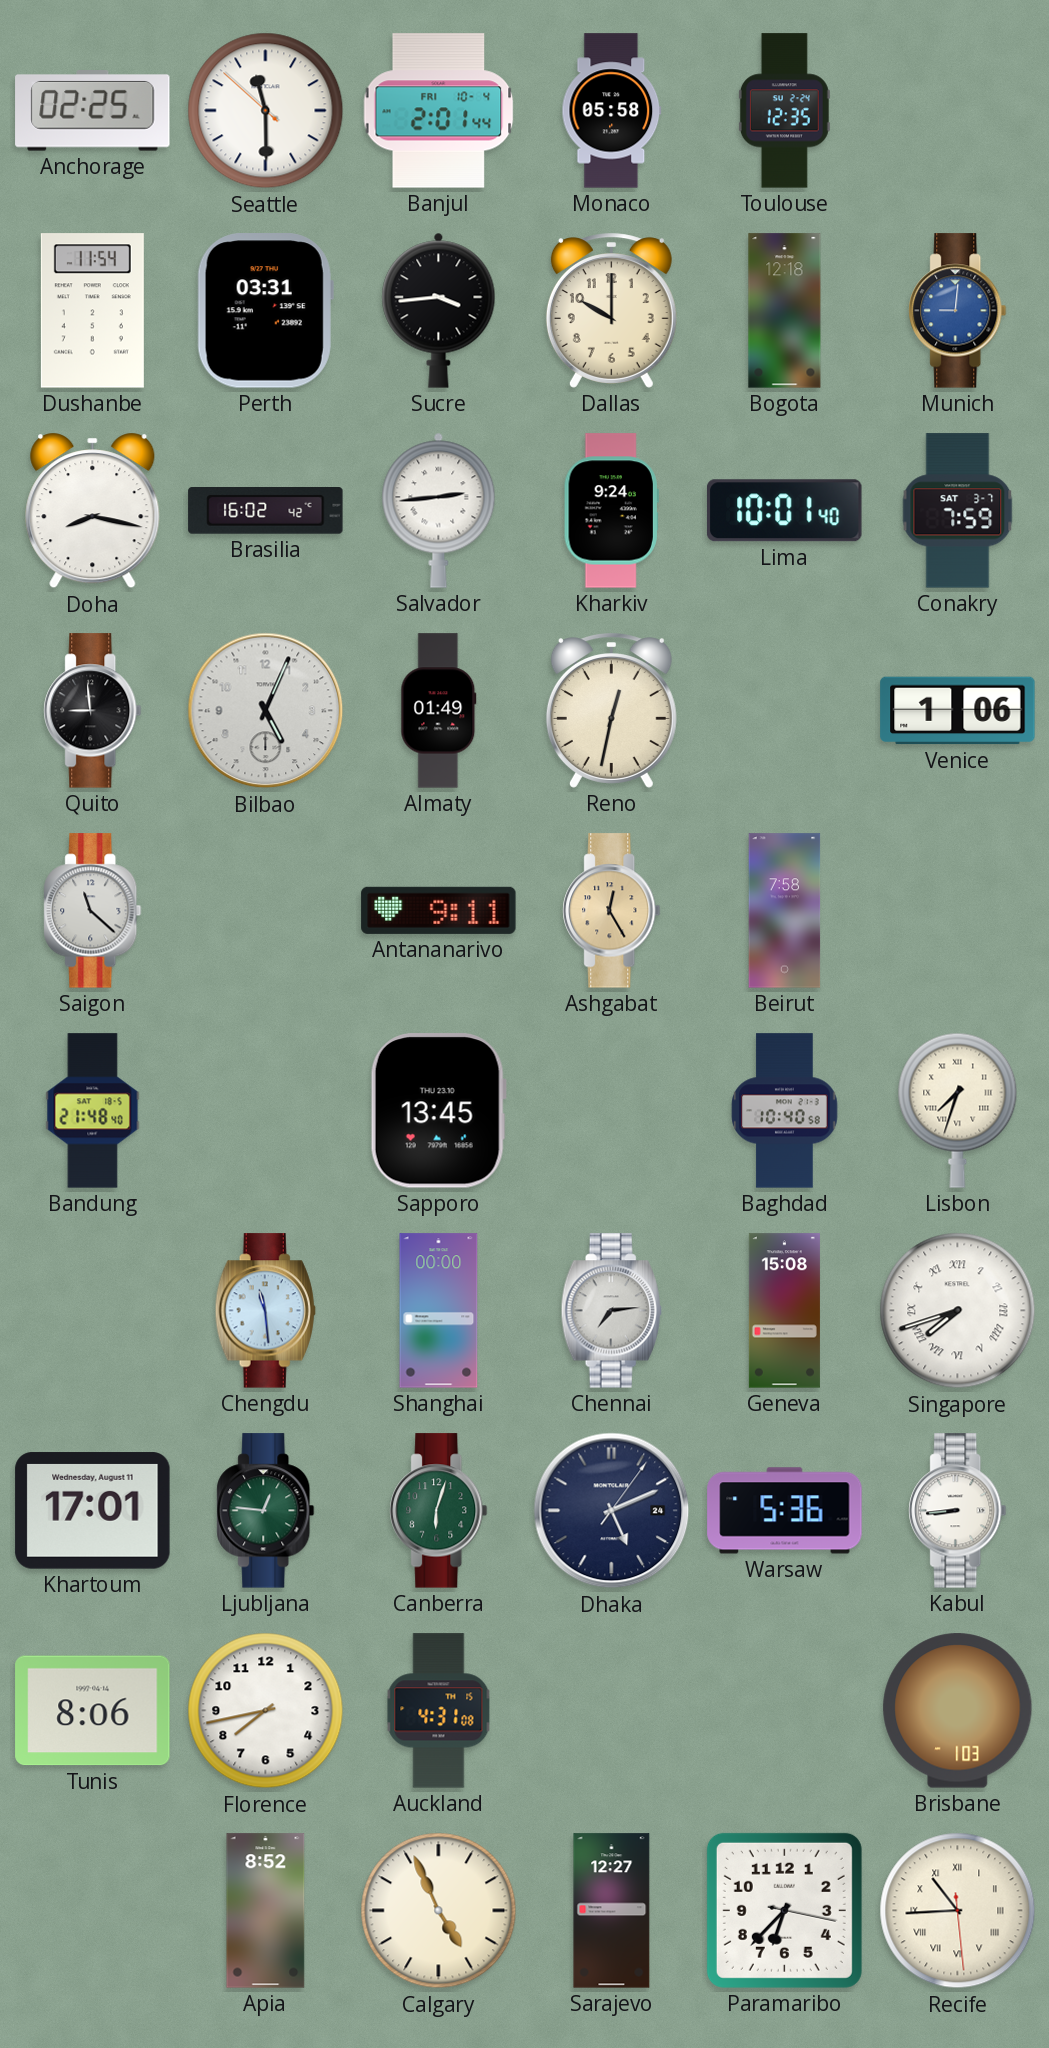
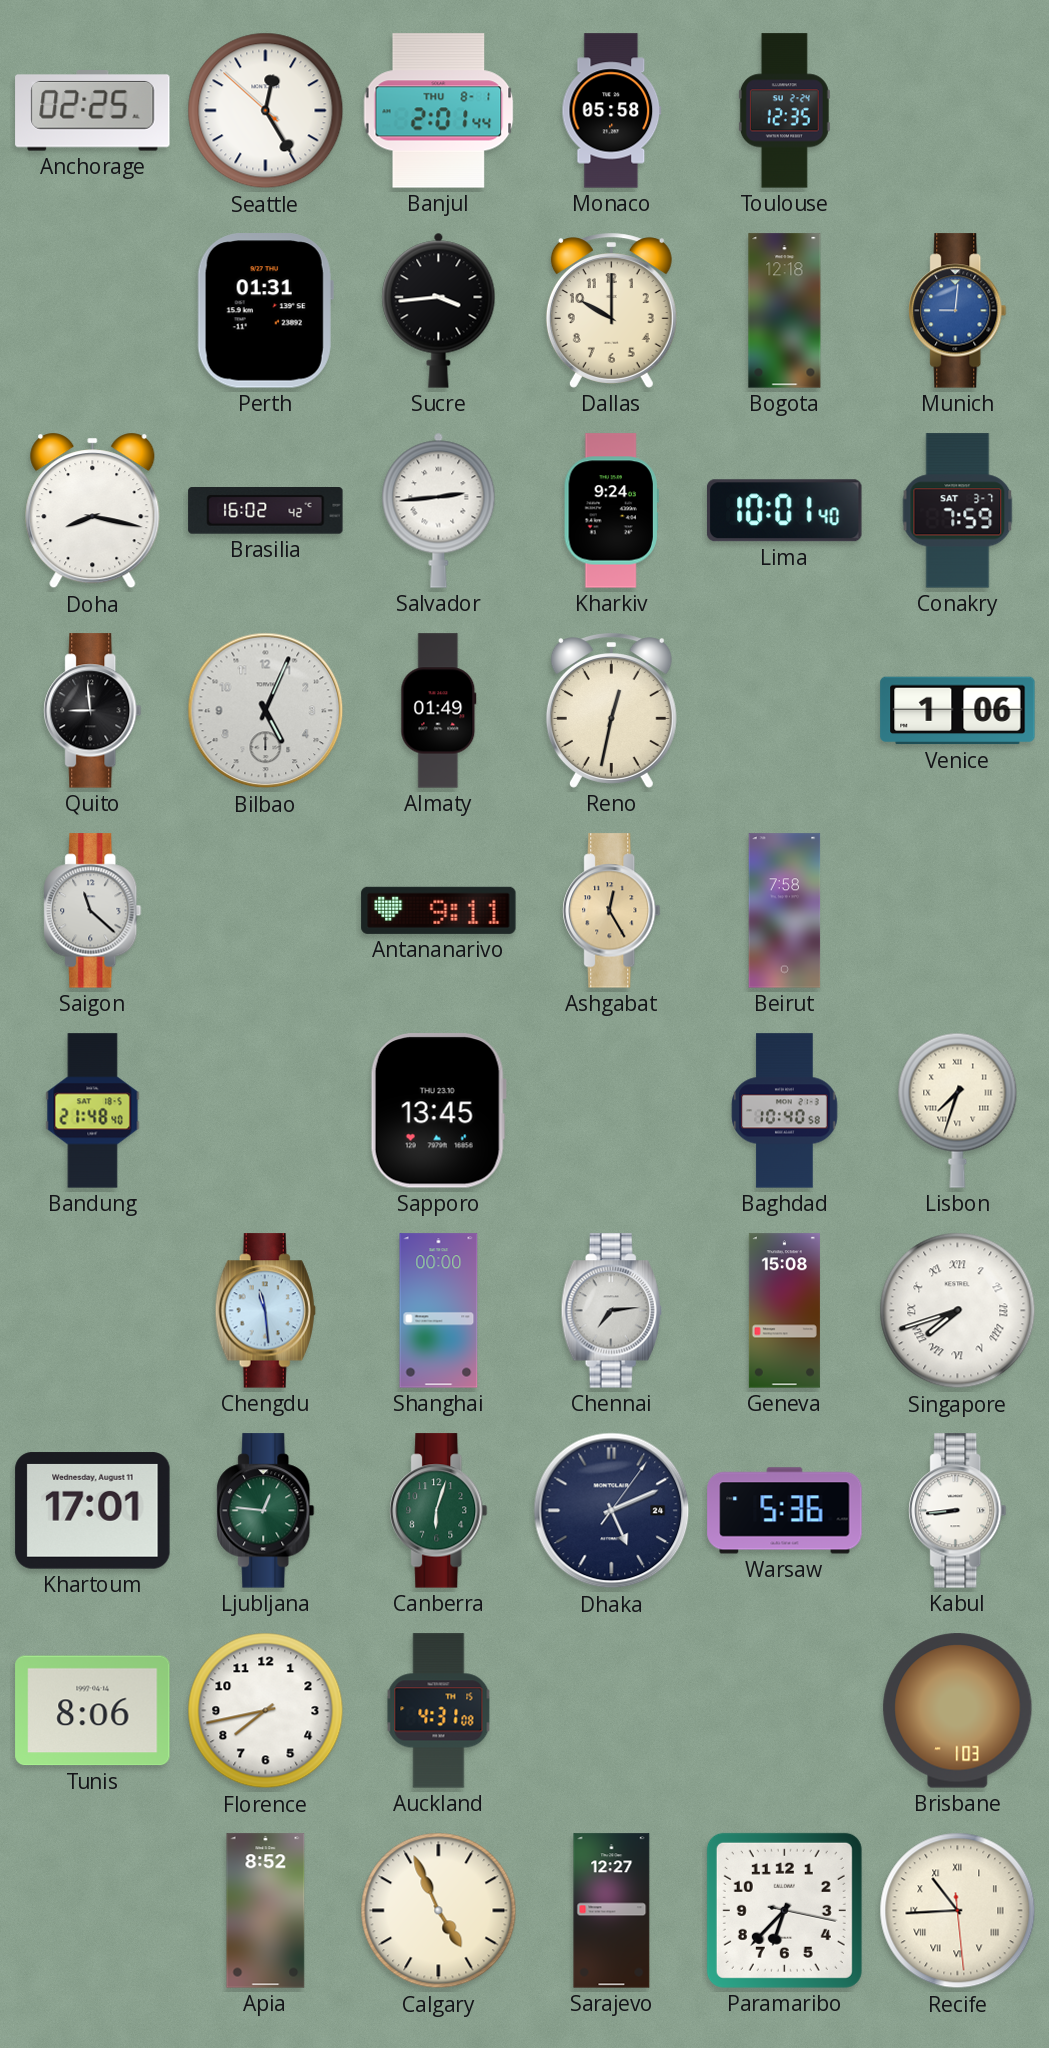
Seattle: 11:29 -> 12:24
Banjul date: FRI 10-4 -> THU 8-1
Dushanbe: 11:54 -> none
Perth: 03:31 -> 01:31
